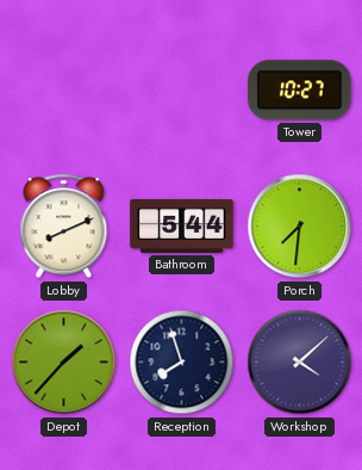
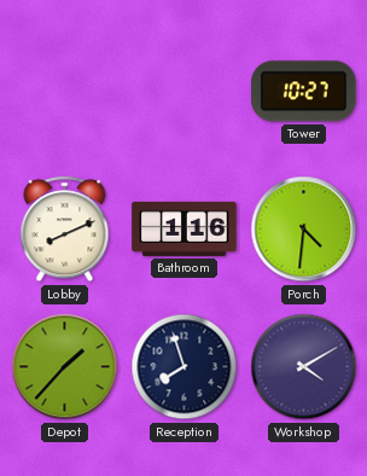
Bathroom: 5:44 -> 1:16
Porch: 7:31 -> 4:31
Workshop: 4:08 -> 4:10
